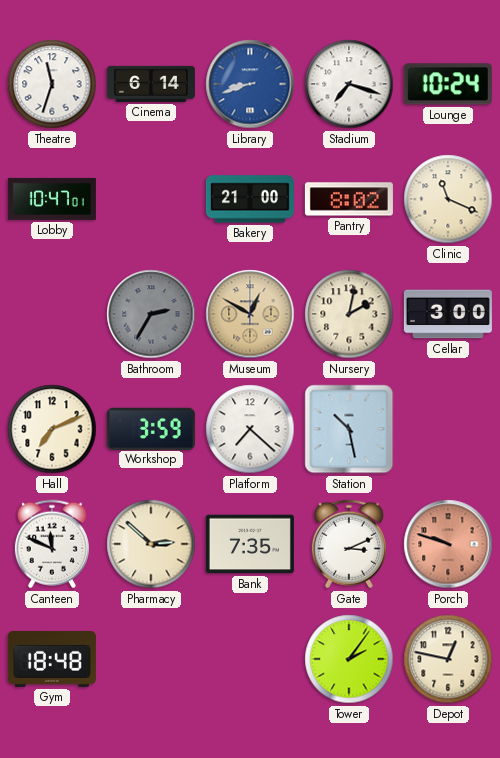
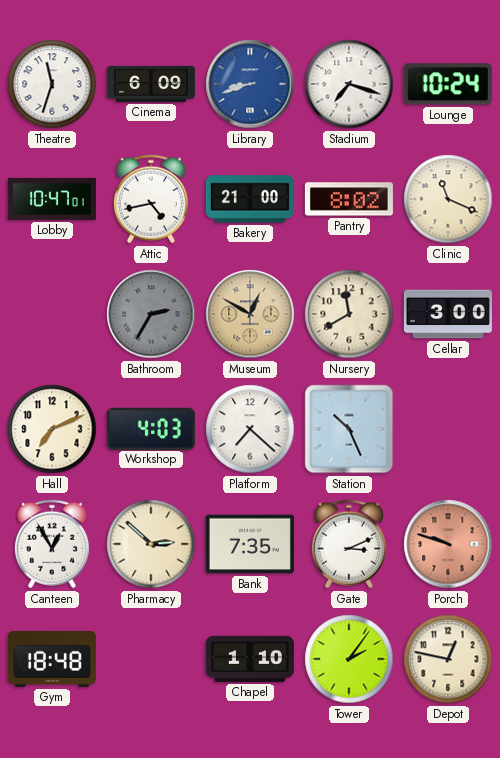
Cinema: 6:14 -> 6:09
Attic: none -> 4:43
Nursery: 2:02 -> 11:40
Workshop: 3:59 -> 4:03
Station: 10:28 -> 10:26
Canteen: 11:49 -> 12:55
Chapel: none -> 1:10
